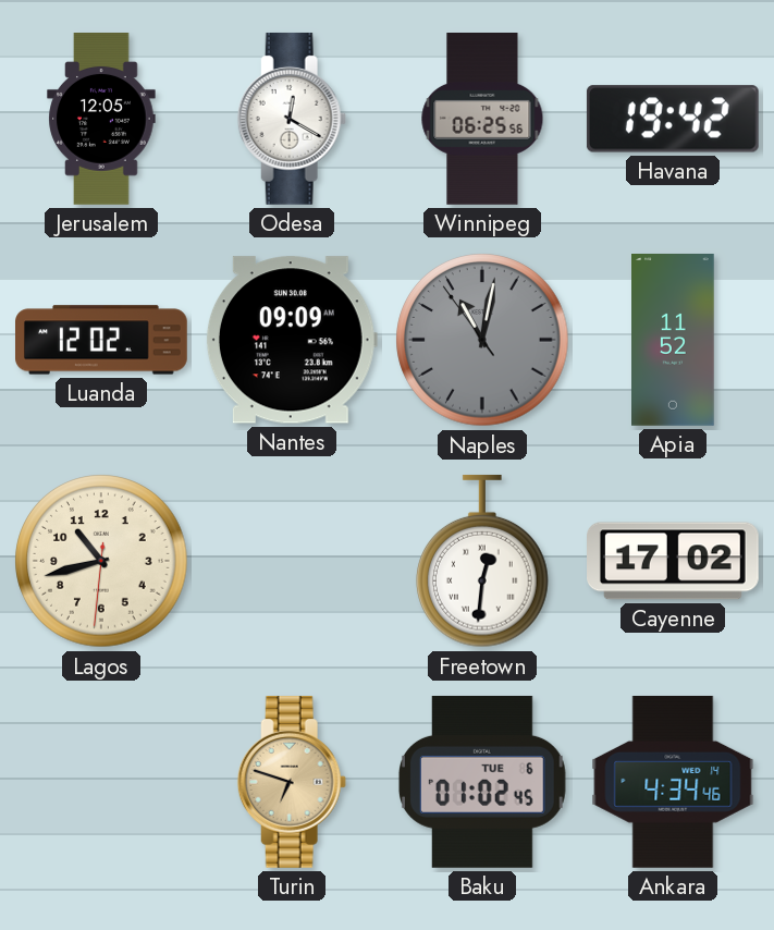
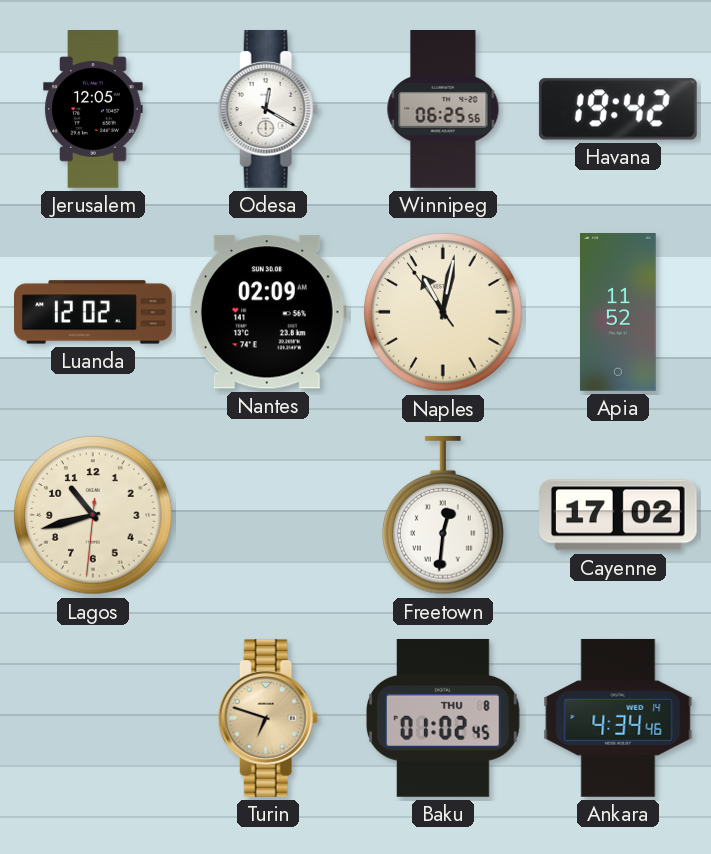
Nantes: 09:09 -> 02:09
Naples dial: grey -> cream
Baku date: TUE 6 -> THU 8
